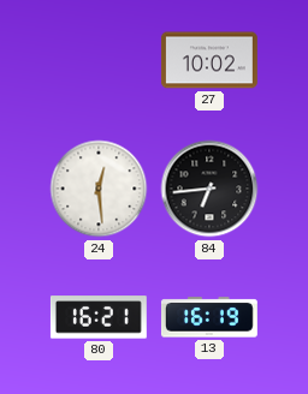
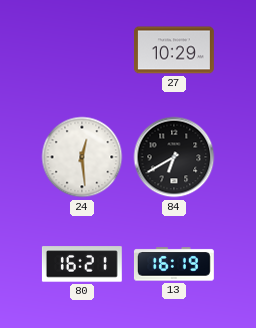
27: 10:02 -> 10:29
84: 6:44 -> 6:40
